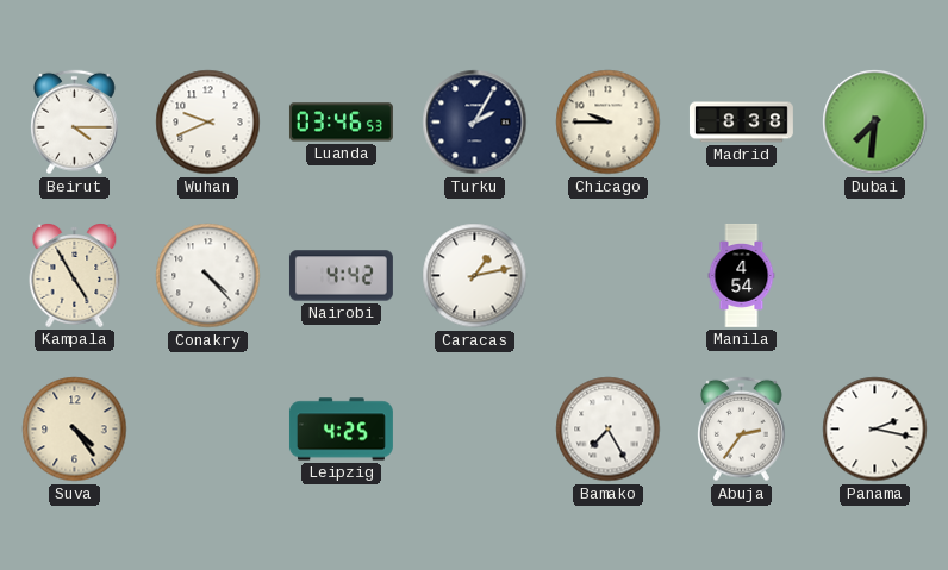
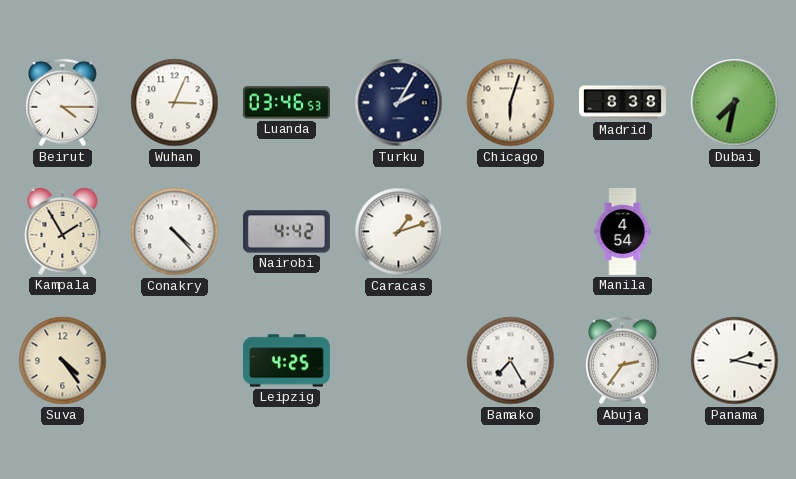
Wuhan: 9:41 -> 3:04
Chicago: 9:45 -> 6:03
Dubai: 7:31 -> 7:32
Kampala: 4:55 -> 1:55
Caracas: 1:13 -> 1:12
